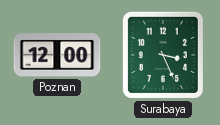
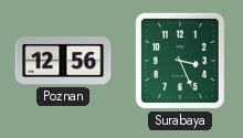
Poznan: 12:00 -> 12:56
